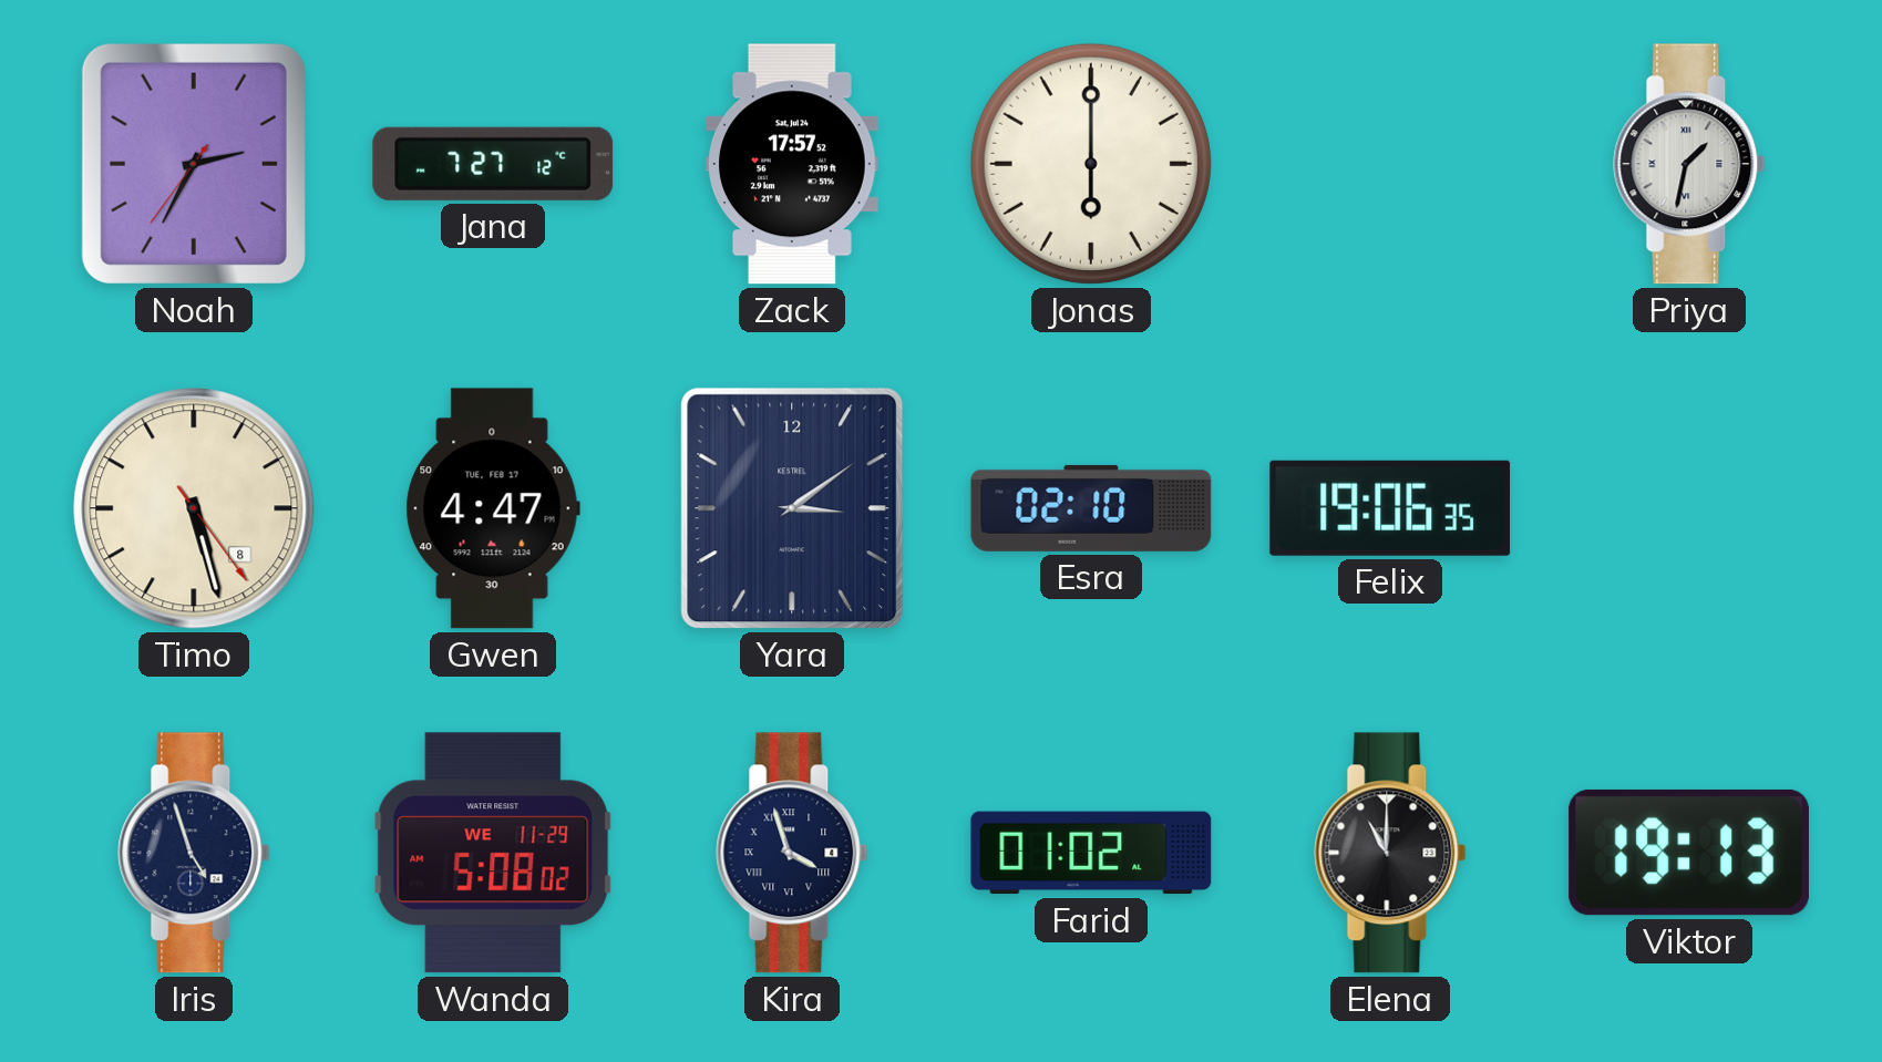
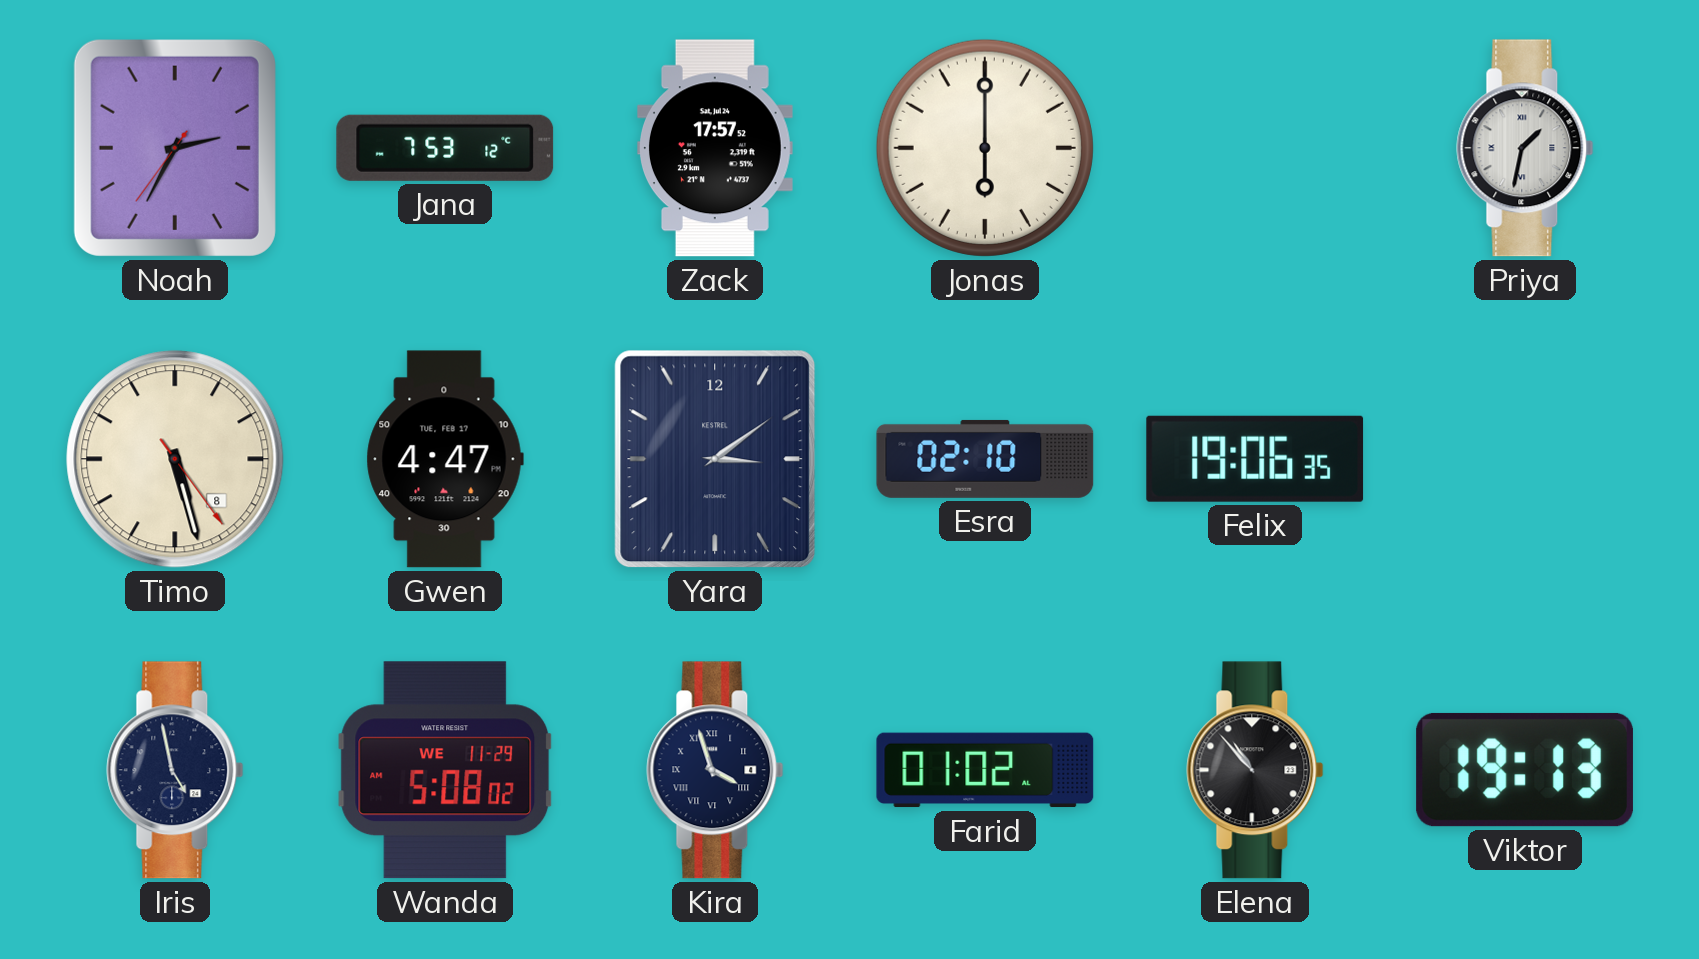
Jana: 7:27 -> 7:53
Iris: 4:57 -> 4:58
Elena: 11:00 -> 10:53
